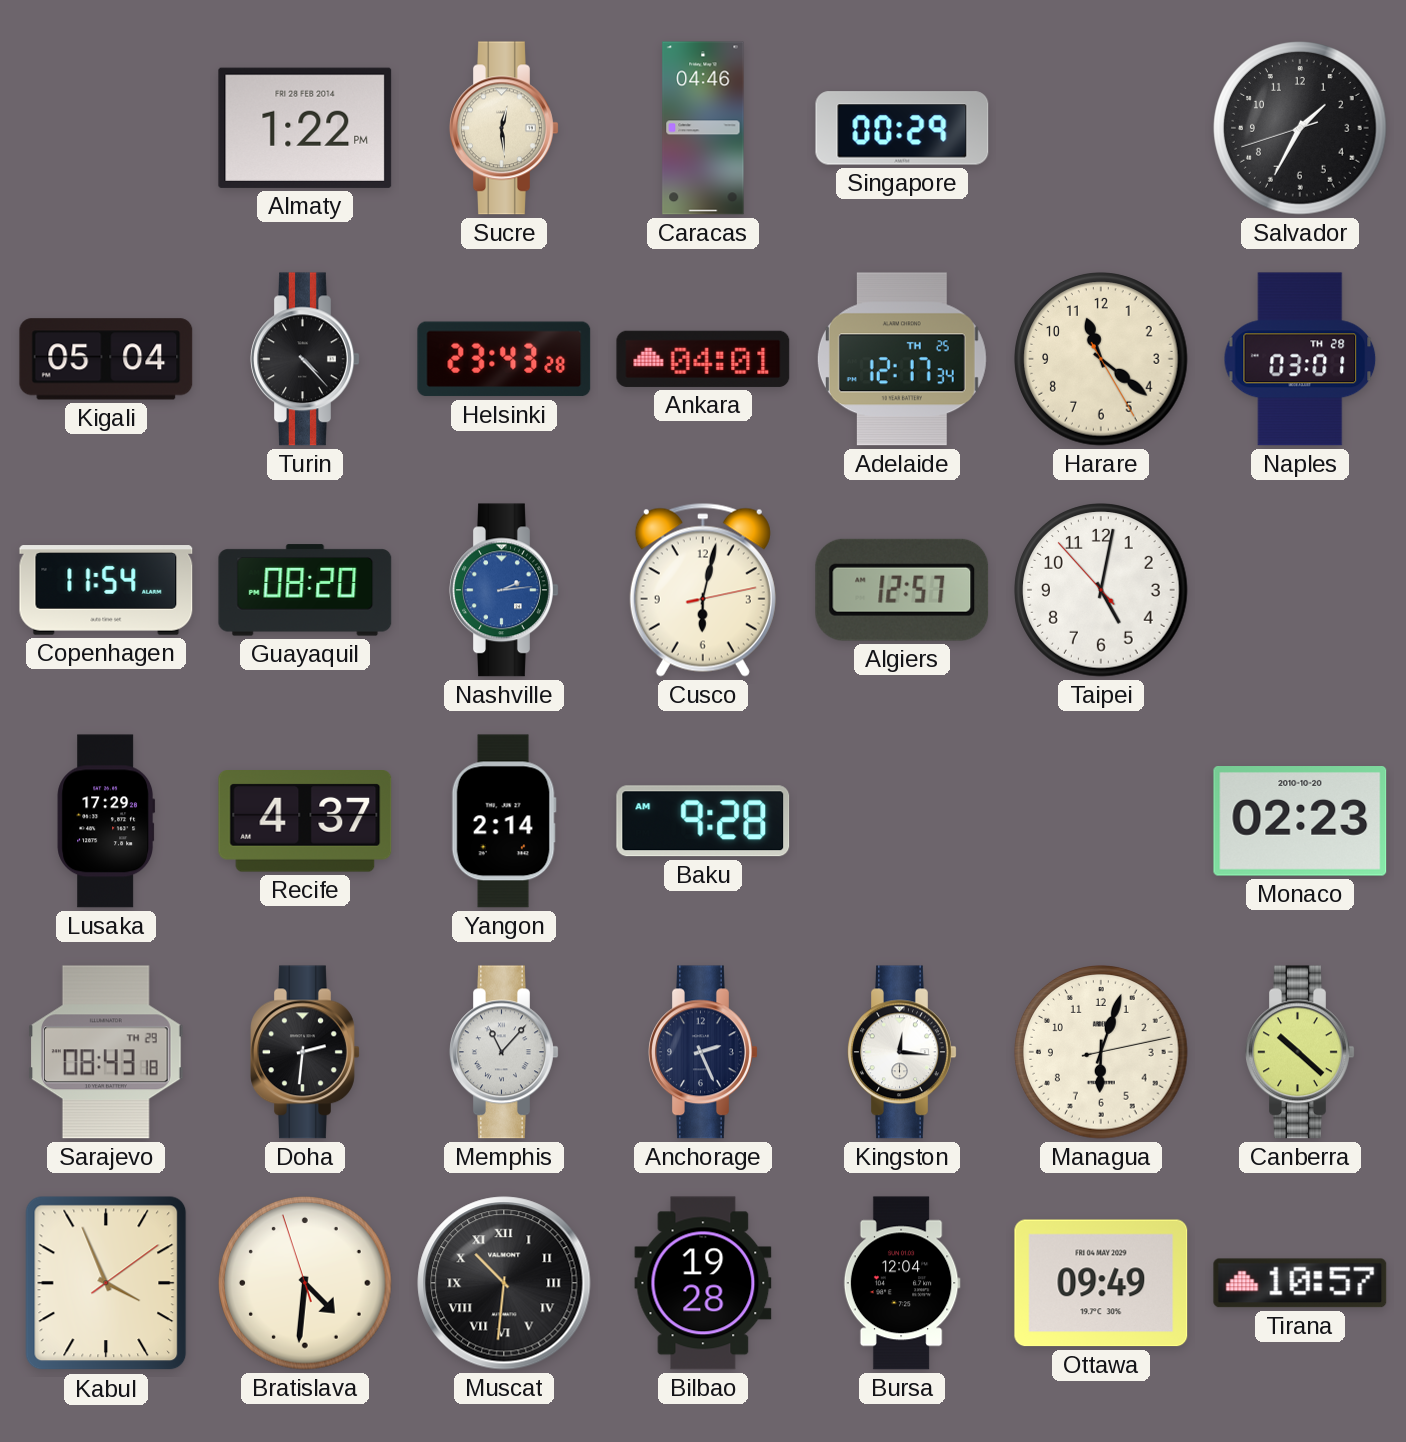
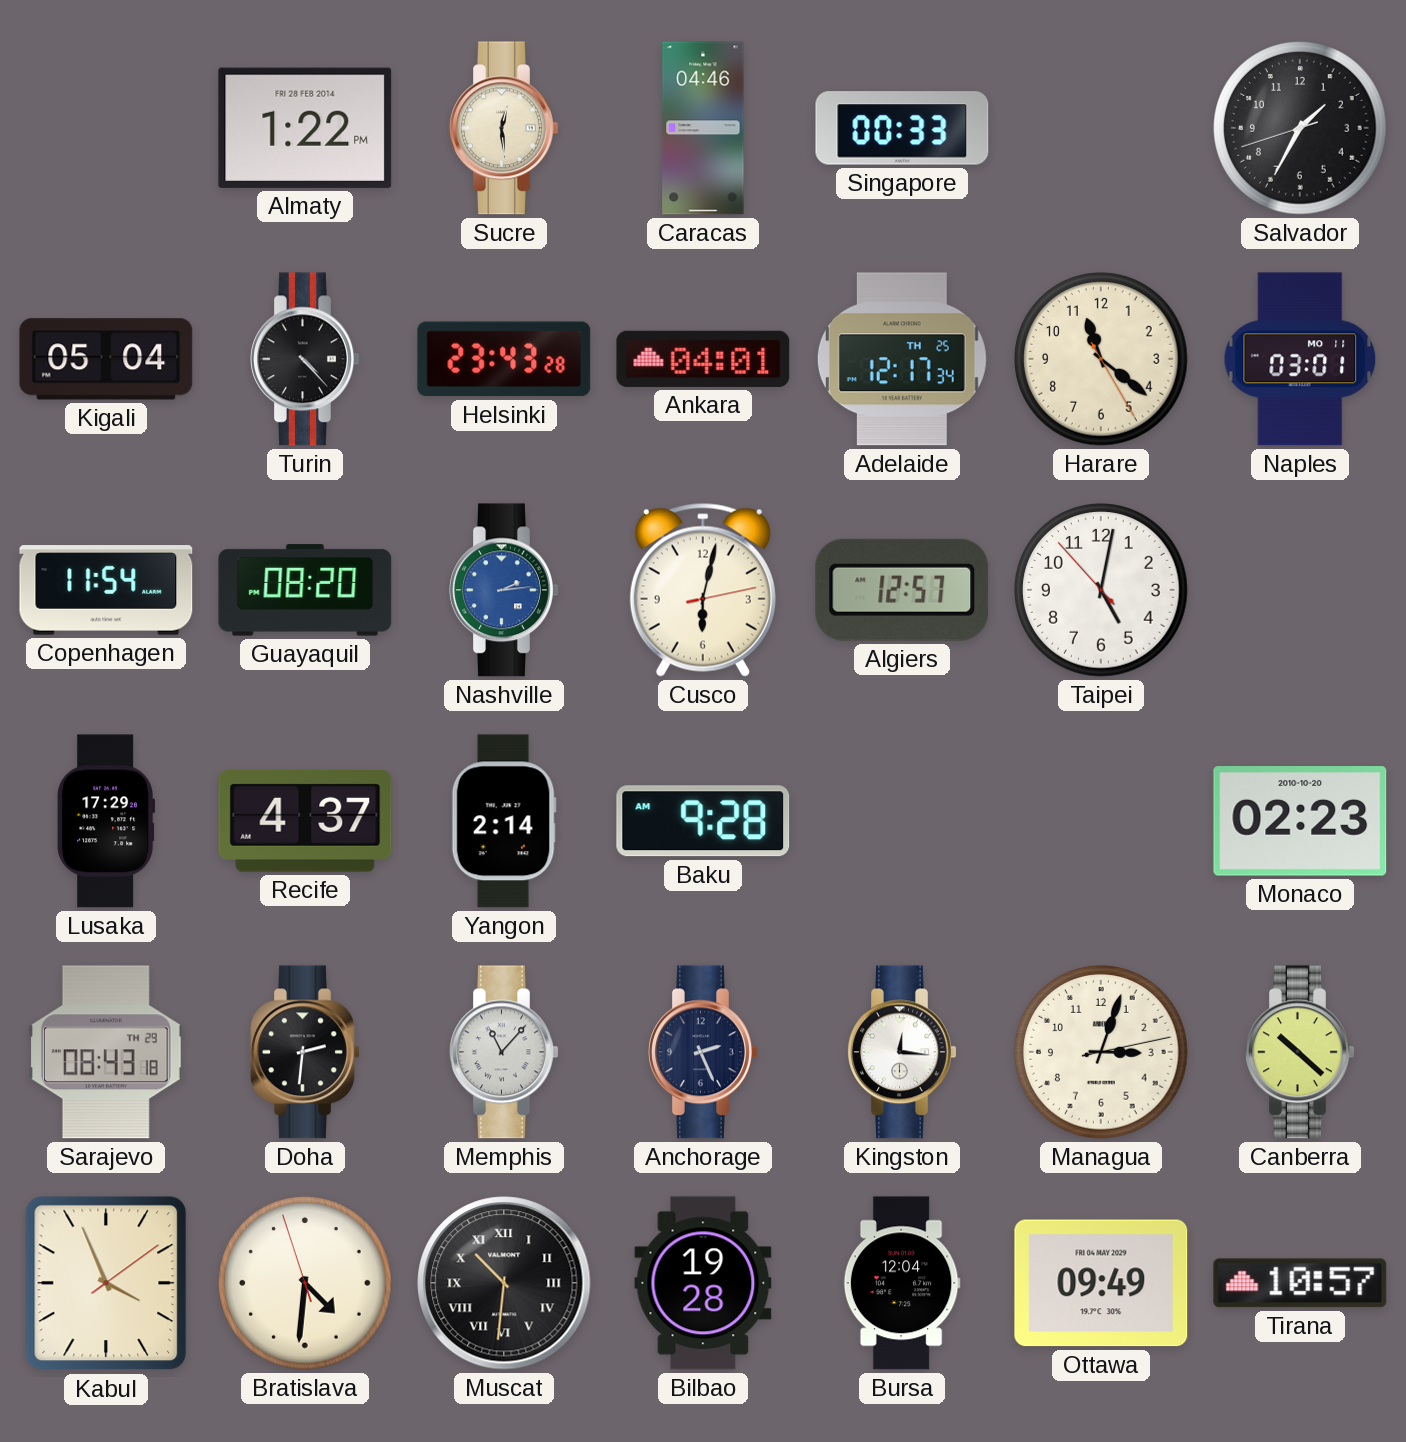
Singapore: 00:29 -> 00:33
Naples date: TH 28 -> MO 11
Managua: 6:03 -> 3:03
